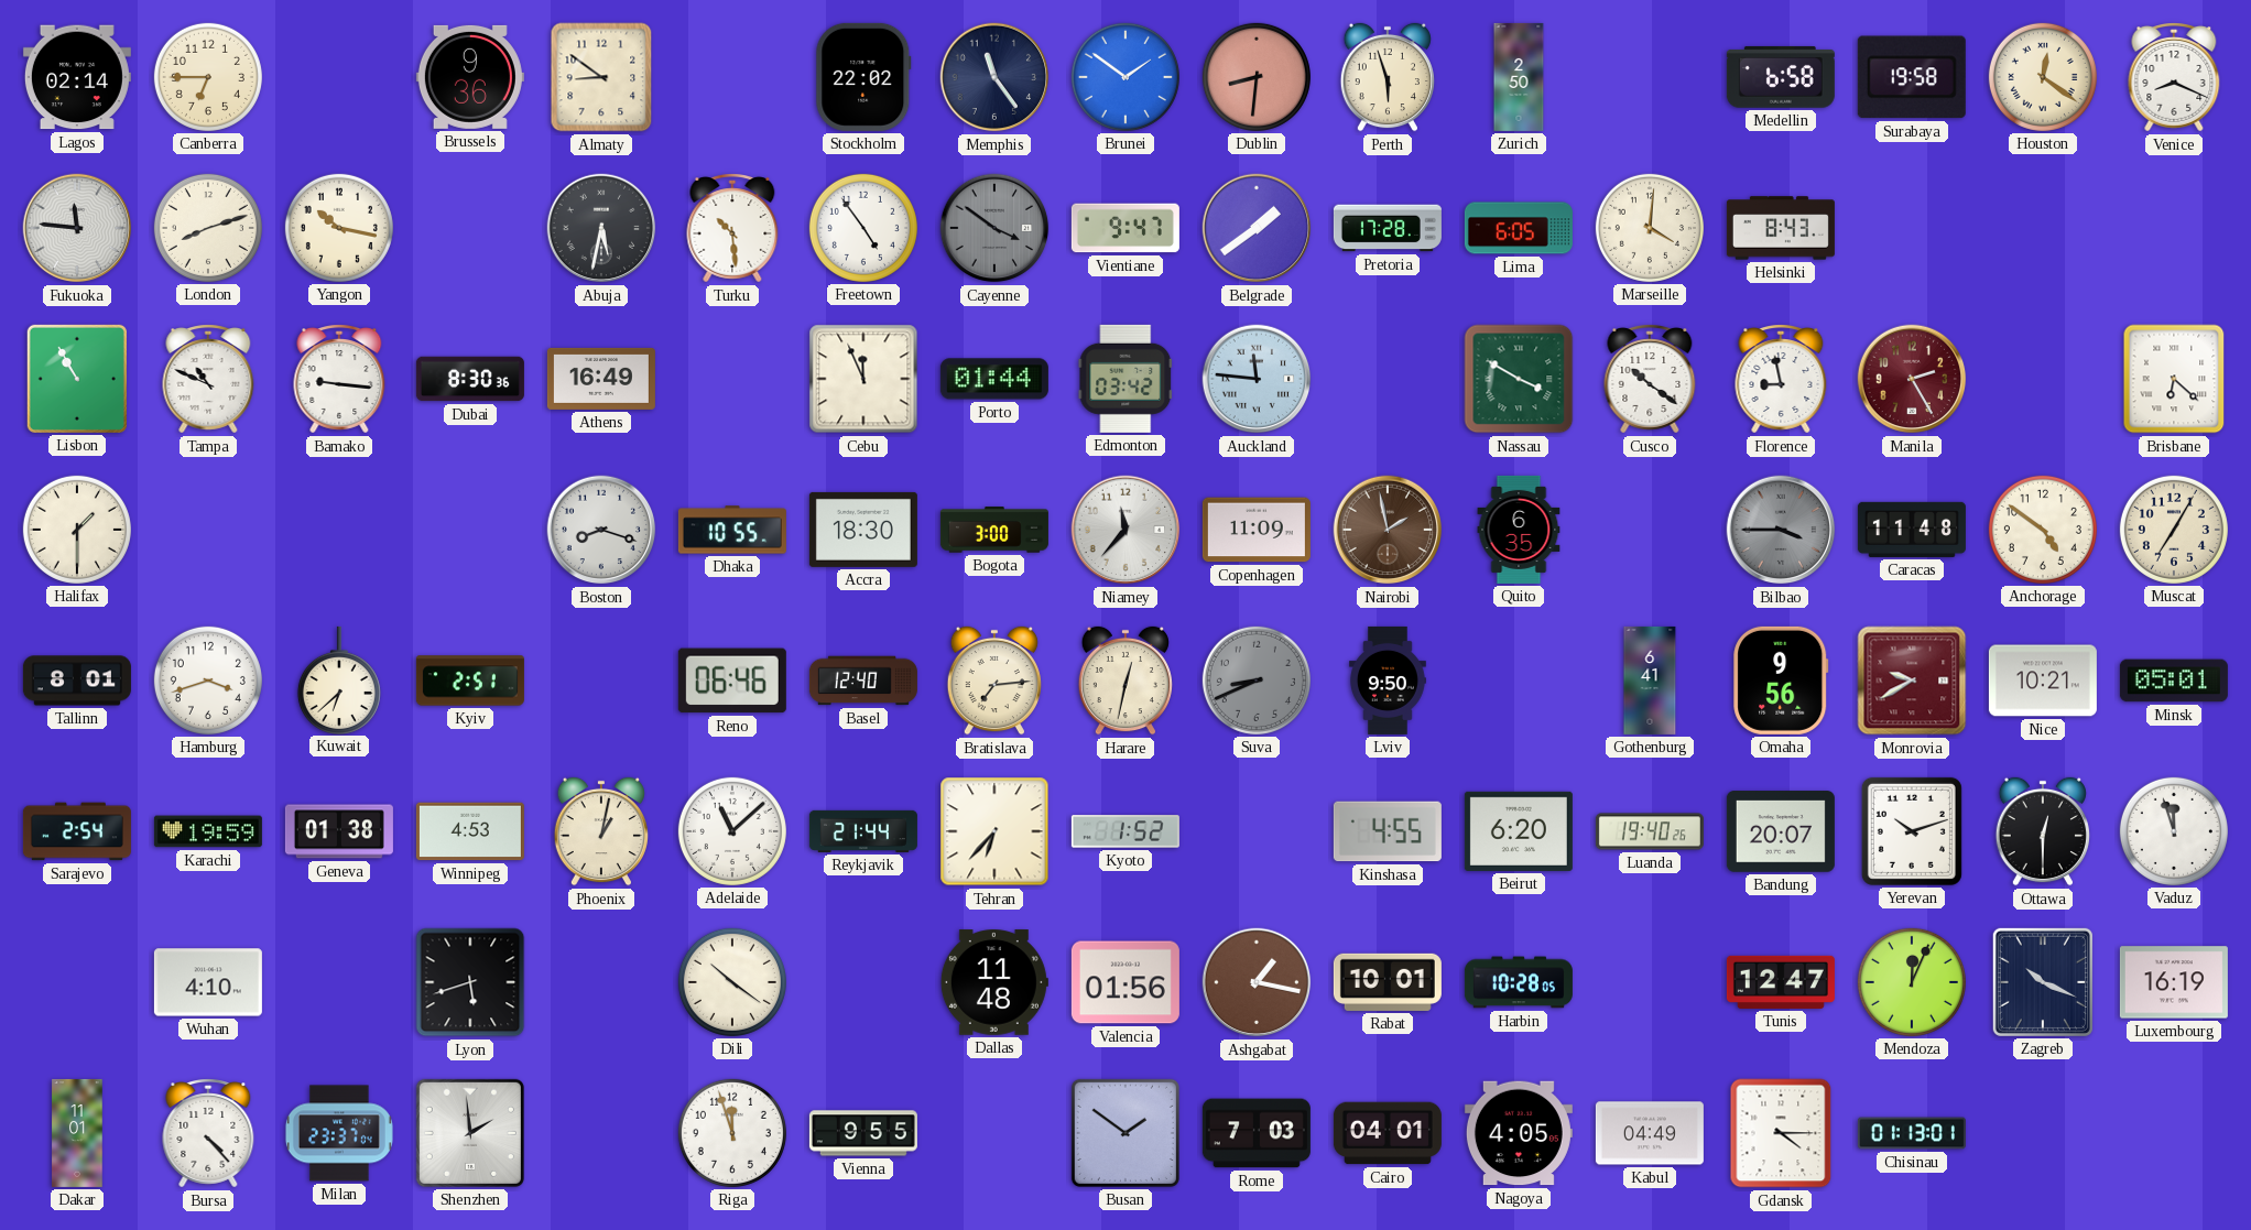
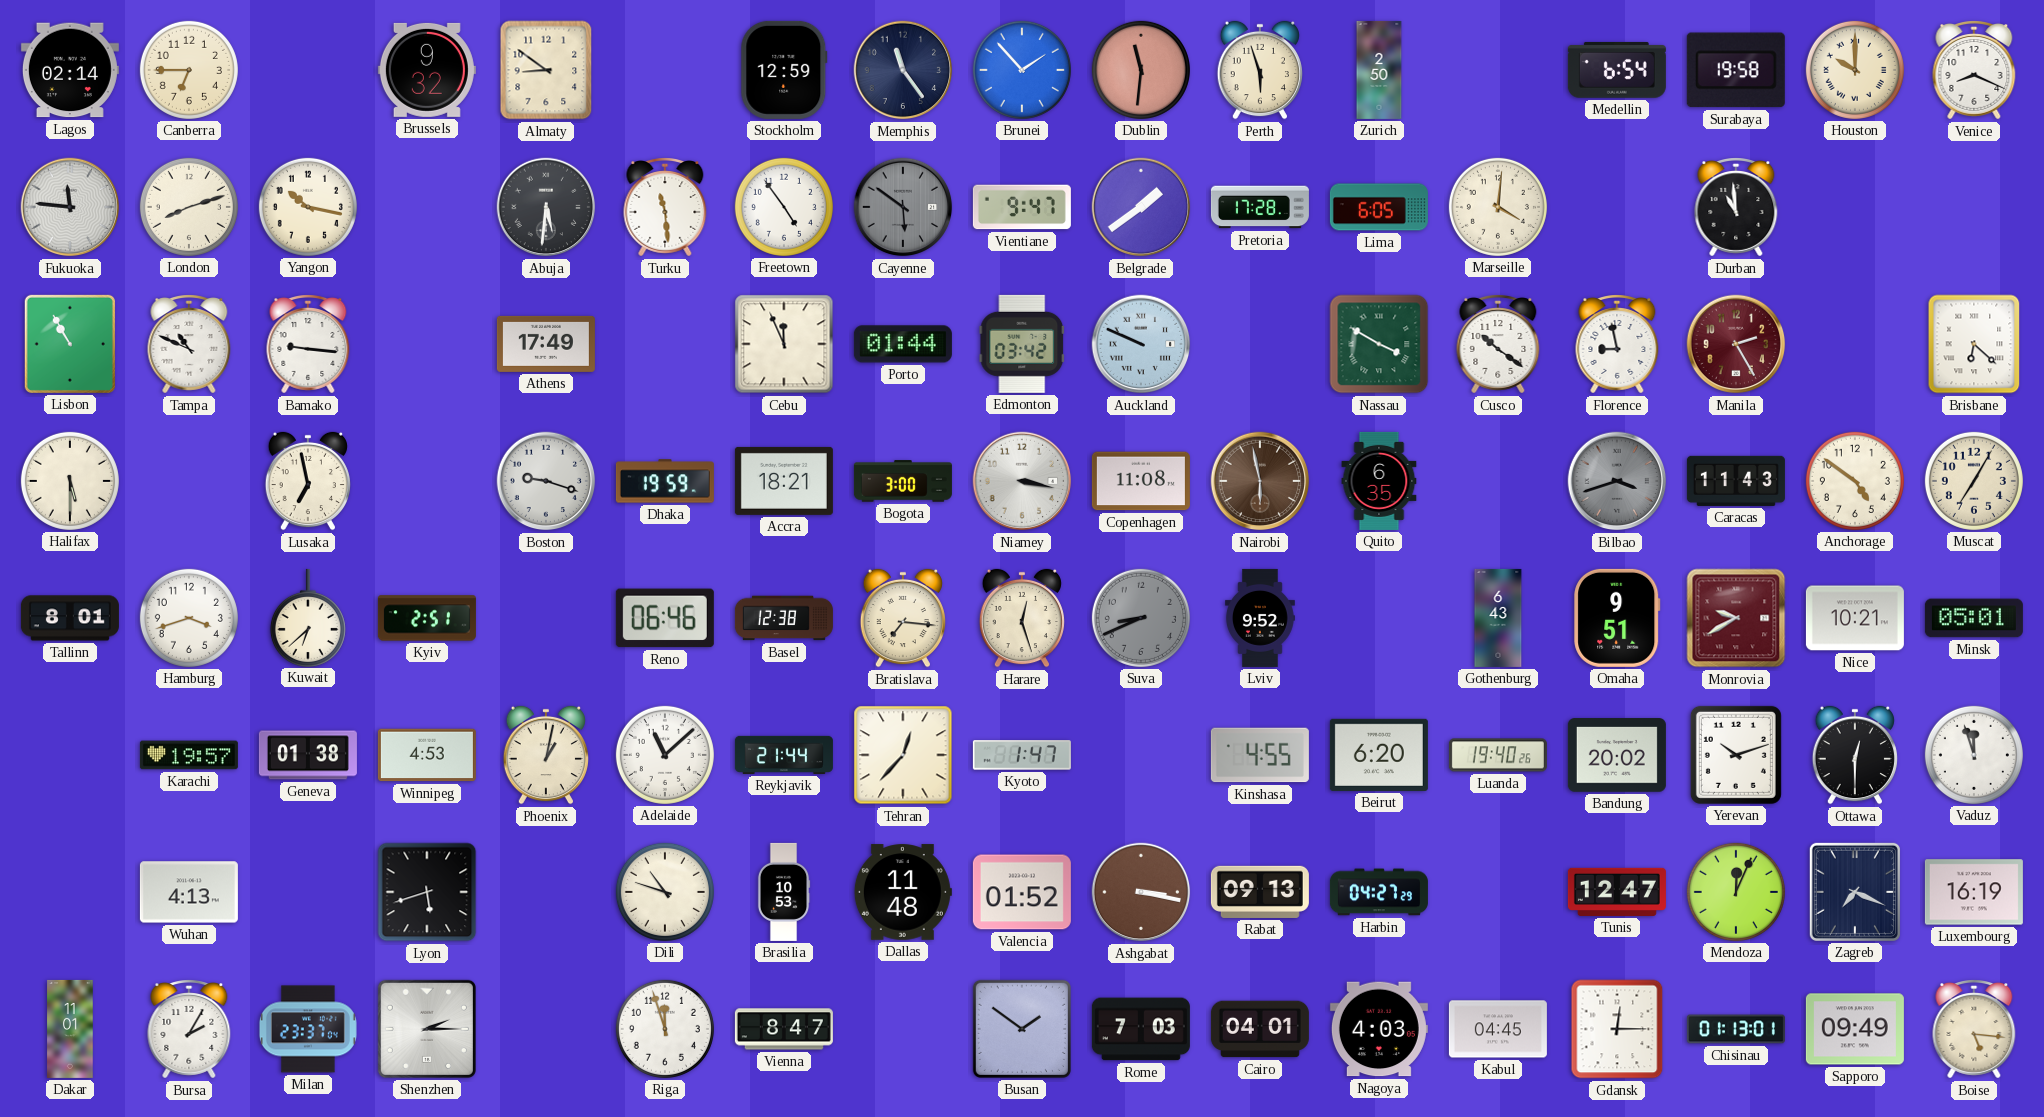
Brussels: 9:36 -> 9:32
Stockholm: 22:02 -> 12:59
Brunei: 1:51 -> 1:53
Dublin: 8:31 -> 11:31
Medellin: 6:58 -> 6:54
Houston: 12:21 -> 10:00
Abuja: 5:32 -> 5:31
Turku: 10:29 -> 11:29
Cayenne: 3:51 -> 5:51
Helsinki: 8:43 -> none
Durban: none -> 10:59
Dubai: 8:30 -> none
Athens: 16:49 -> 17:49
Auckland: 11:46 -> 9:49
Halifax: 1:30 -> 5:30
Lusaka: none -> 6:58
Boston: 8:18 -> 9:18
Dhaka: 10:55 -> 19:59
Accra: 18:30 -> 18:21
Niamey: 11:37 -> 3:17
Copenhagen: 11:09 -> 11:08
Nairobi: 1:58 -> 5:58
Bilbao: 3:45 -> 3:42
Caracas: 11:48 -> 11:43
Basel: 12:40 -> 12:38
Bratislava: 7:14 -> 7:16
Harare: 12:32 -> 12:27
Lviv: 9:50 -> 9:52
Gothenburg: 6:41 -> 6:43
Omaha: 9:56 -> 9:51
Sarajevo: 2:54 -> none
Karachi: 19:59 -> 19:57
Tehran: 6:37 -> 12:37
Kyoto: 1:52 -> 1:47
Bandung: 20:07 -> 20:02
Wuhan: 4:10 -> 4:13
Dili: 10:21 -> 10:48
Brasilia: none -> 10:53
Valencia: 01:56 -> 01:52
Ashgabat: 1:17 -> 3:17
Rabat: 10:01 -> 09:13
Harbin: 10:28 -> 04:27
Zagreb: 10:19 -> 7:19
Bursa: 4:23 -> 2:05
Shenzhen: 1:59 -> 2:15
Vienna: 9:55 -> 8:47
Nagoya: 4:05 -> 4:03
Kabul: 04:49 -> 04:45
Gdansk: 4:15 -> 12:15
Sapporo: none -> 09:49
Boise: none -> 5:16
